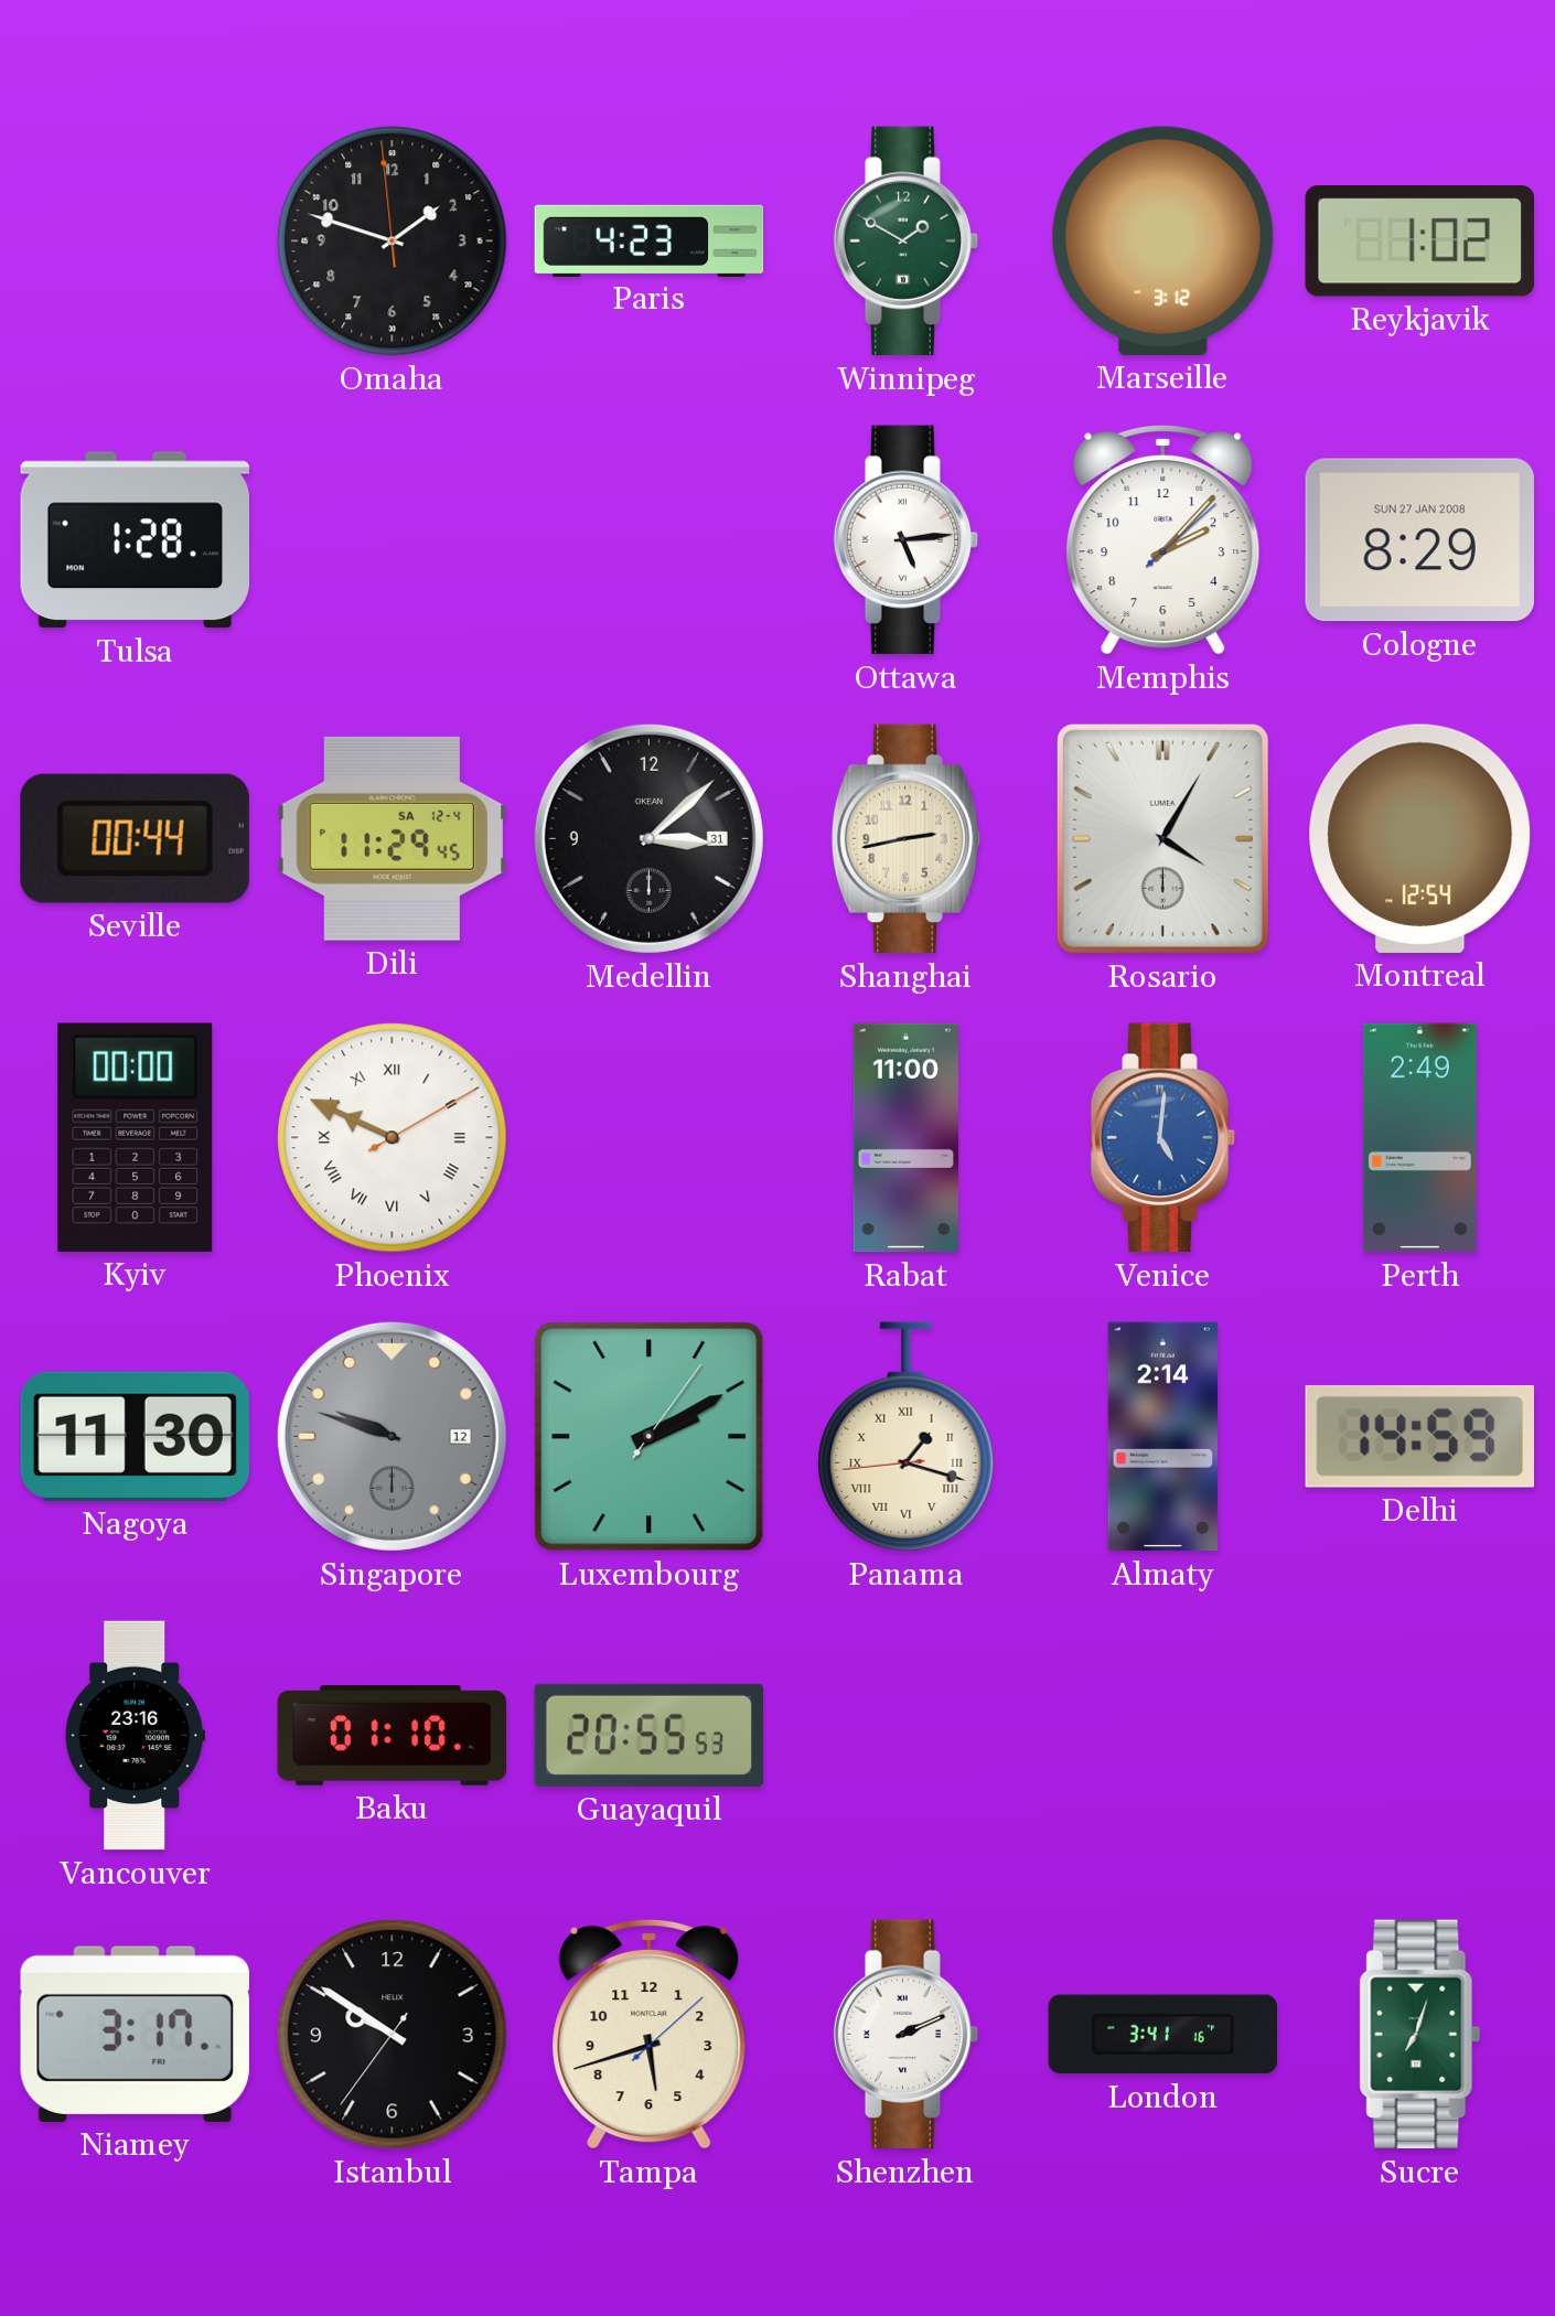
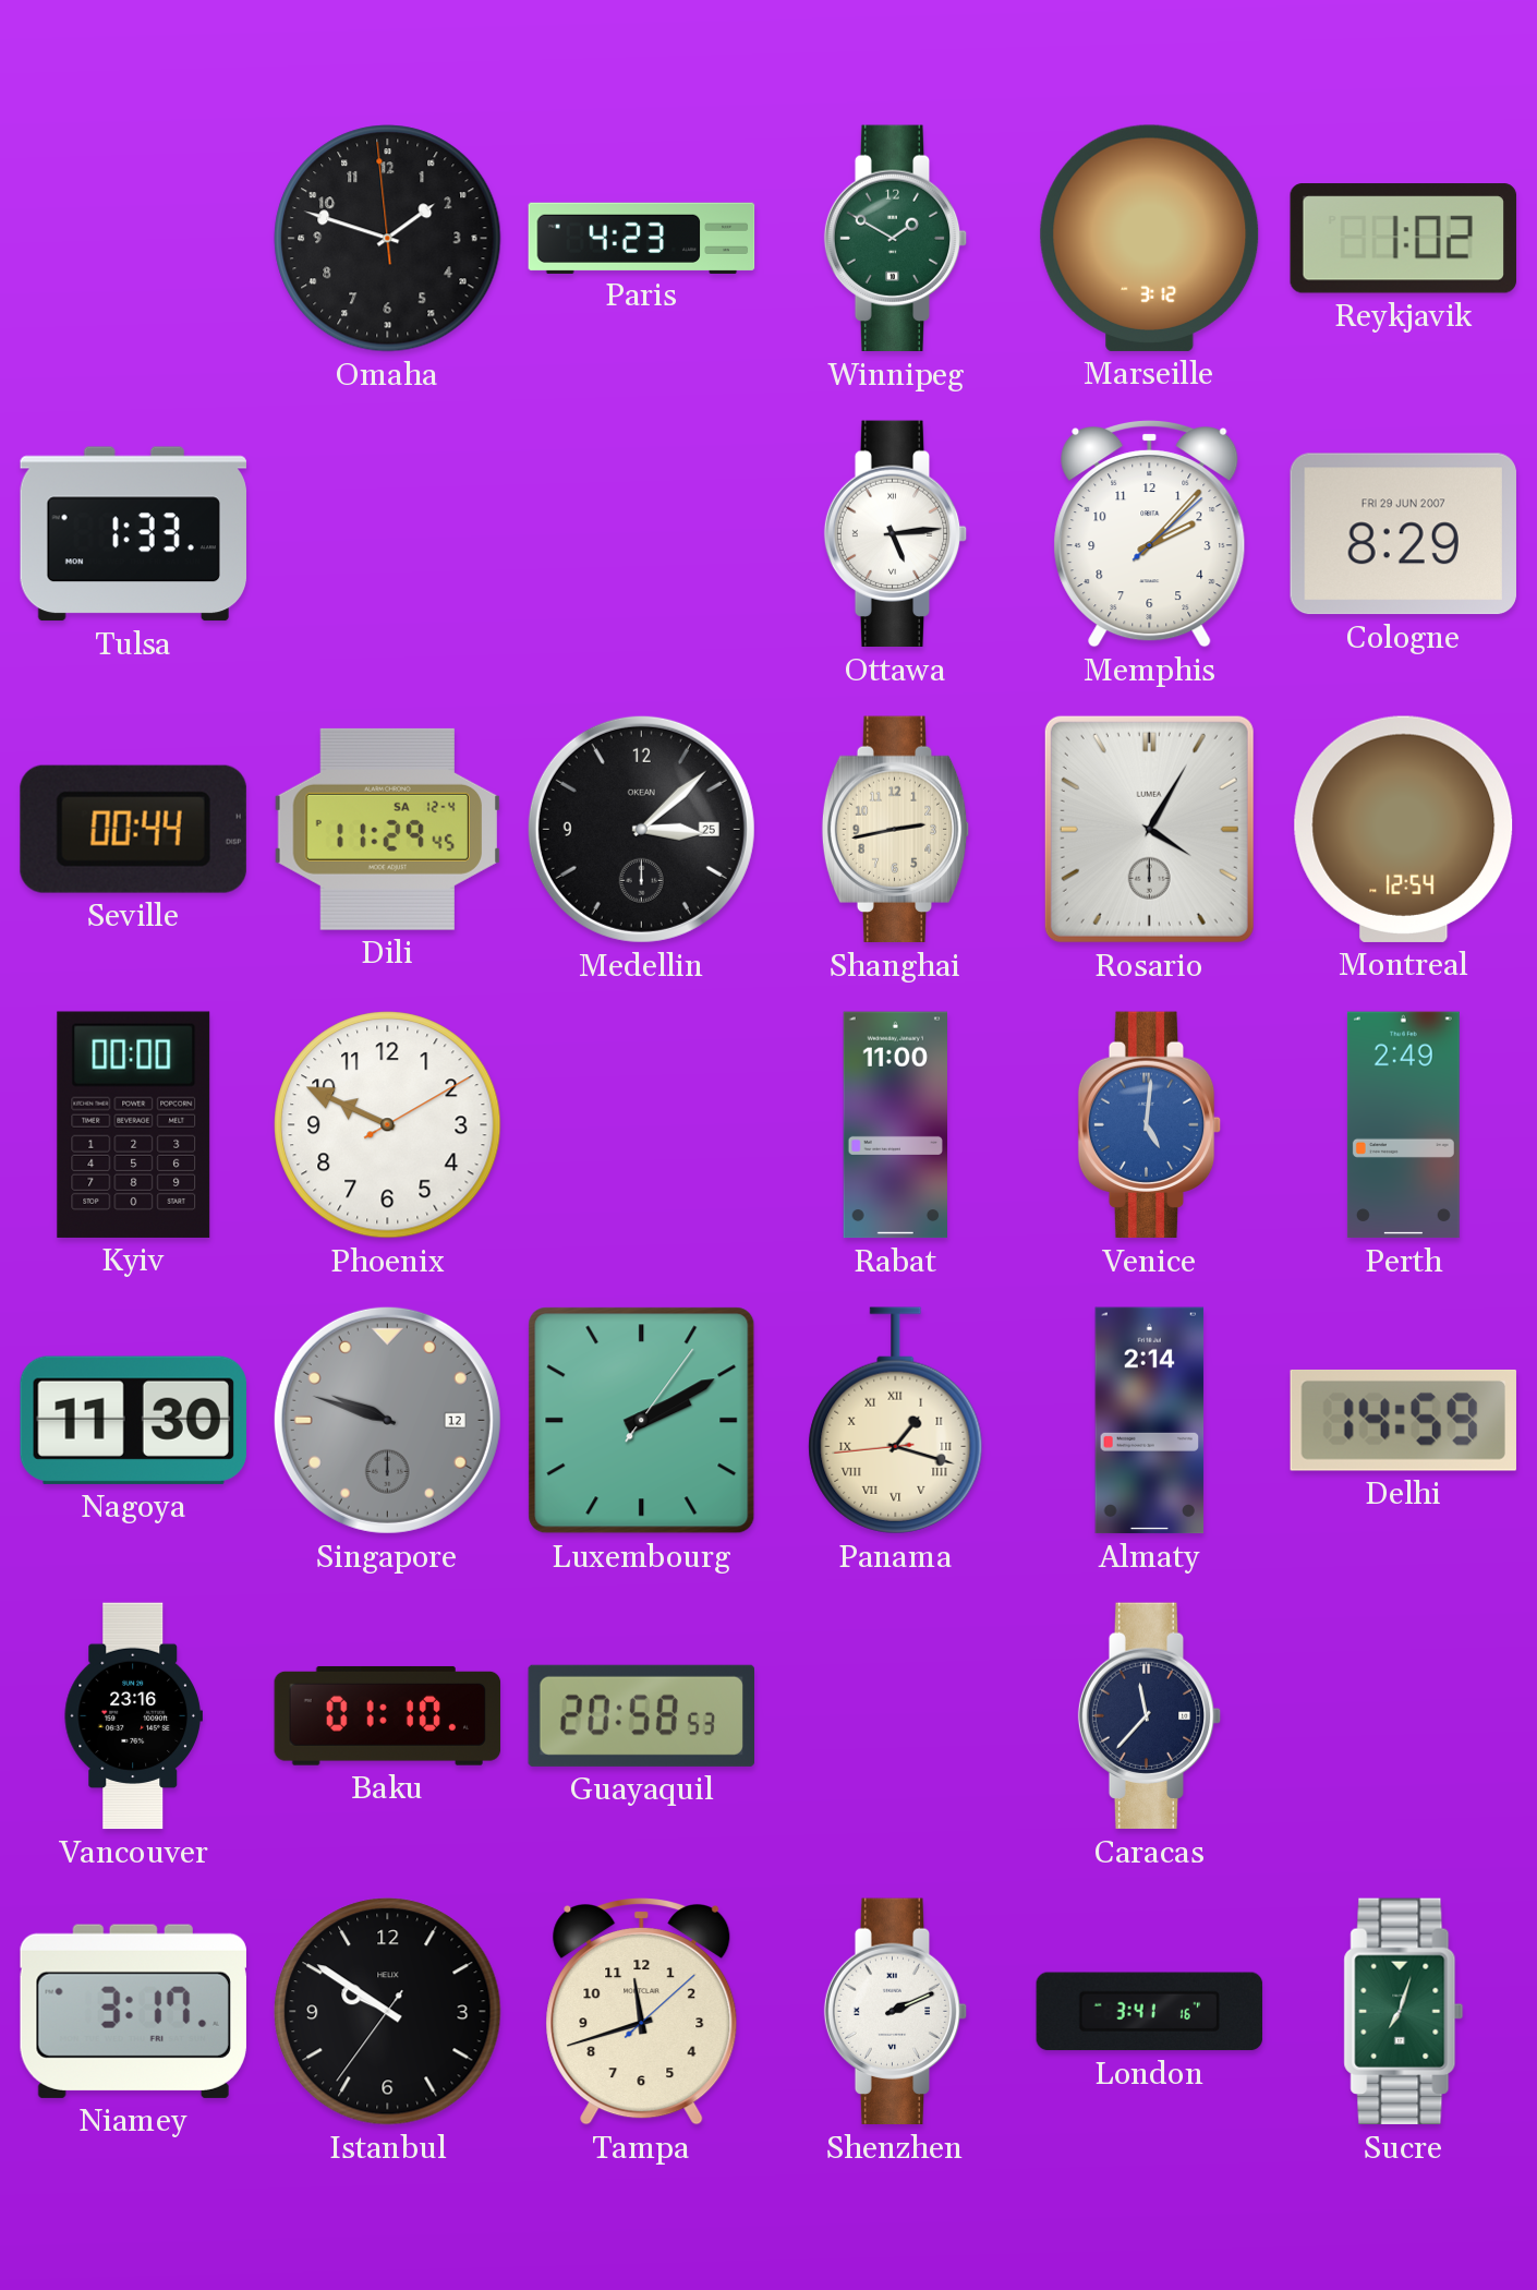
Tulsa: 1:28 -> 1:33
Cologne date: SUN 27 JAN 2008 -> FRI 29 JUN 2007
Medellin date: 31 -> 25
Phoenix numerals: Roman -> Arabic
Guayaquil: 20:55 -> 20:58
Caracas: none -> 11:37
Tampa: 5:42 -> 11:42
